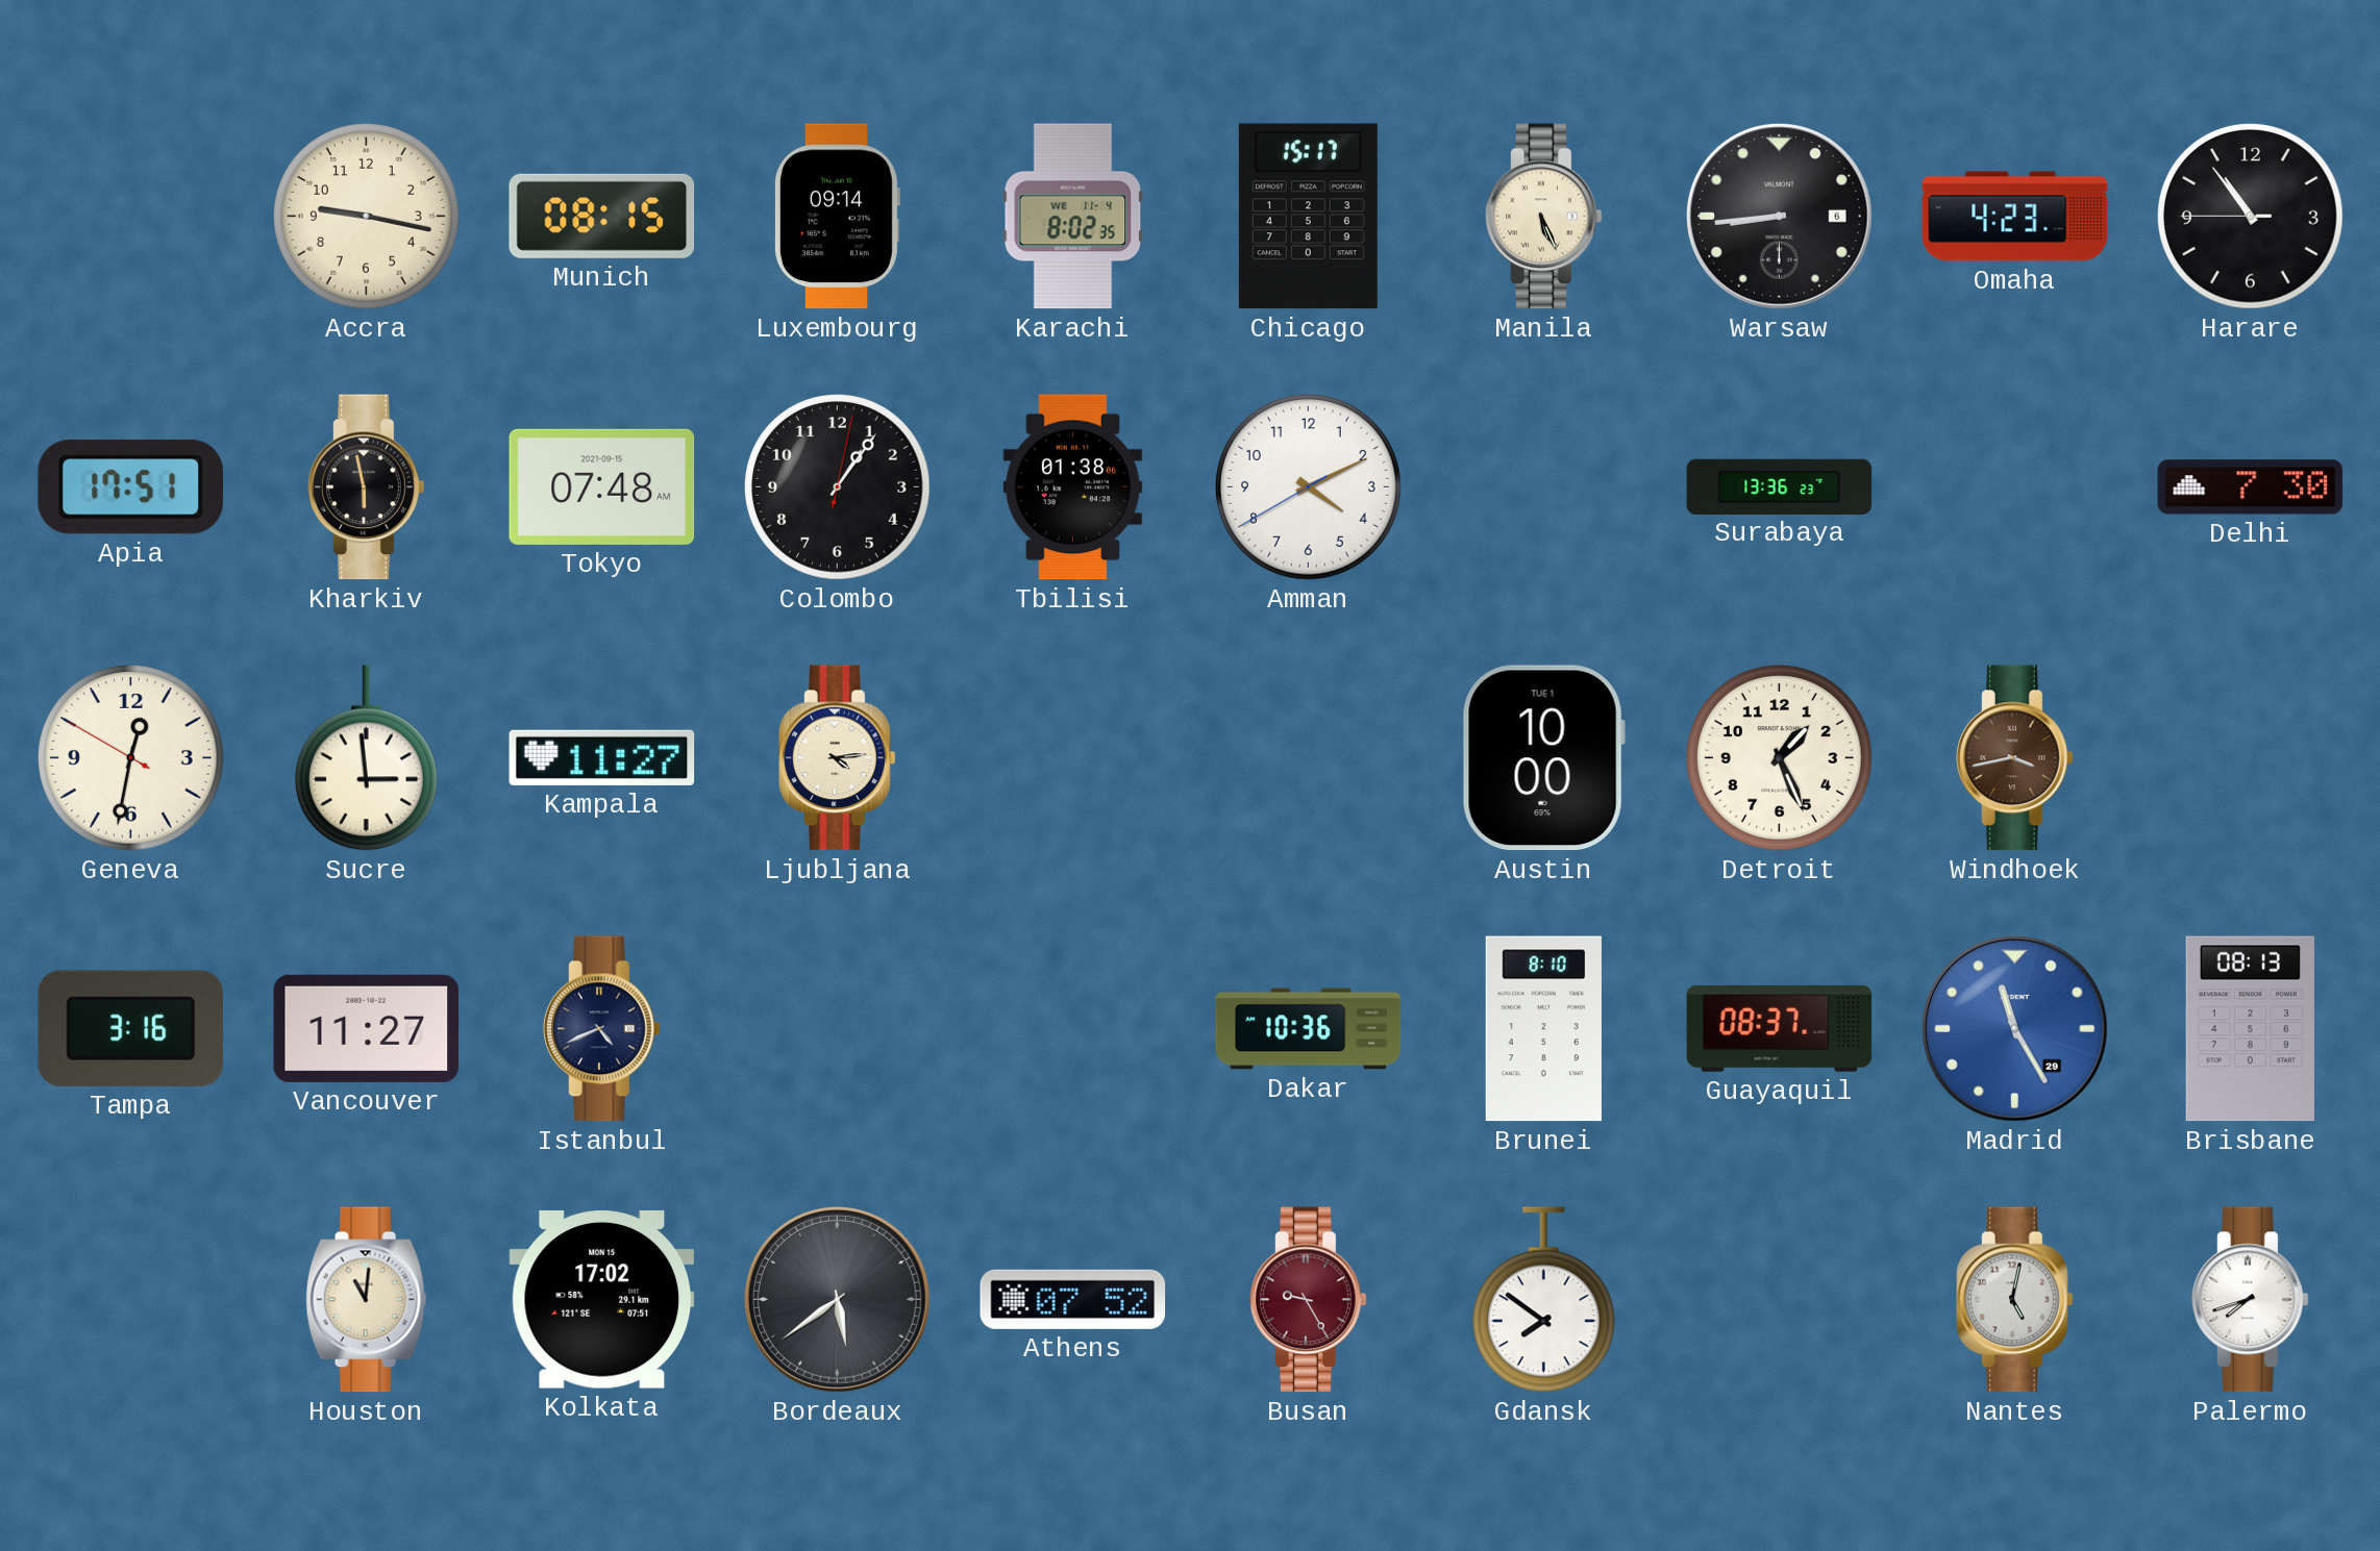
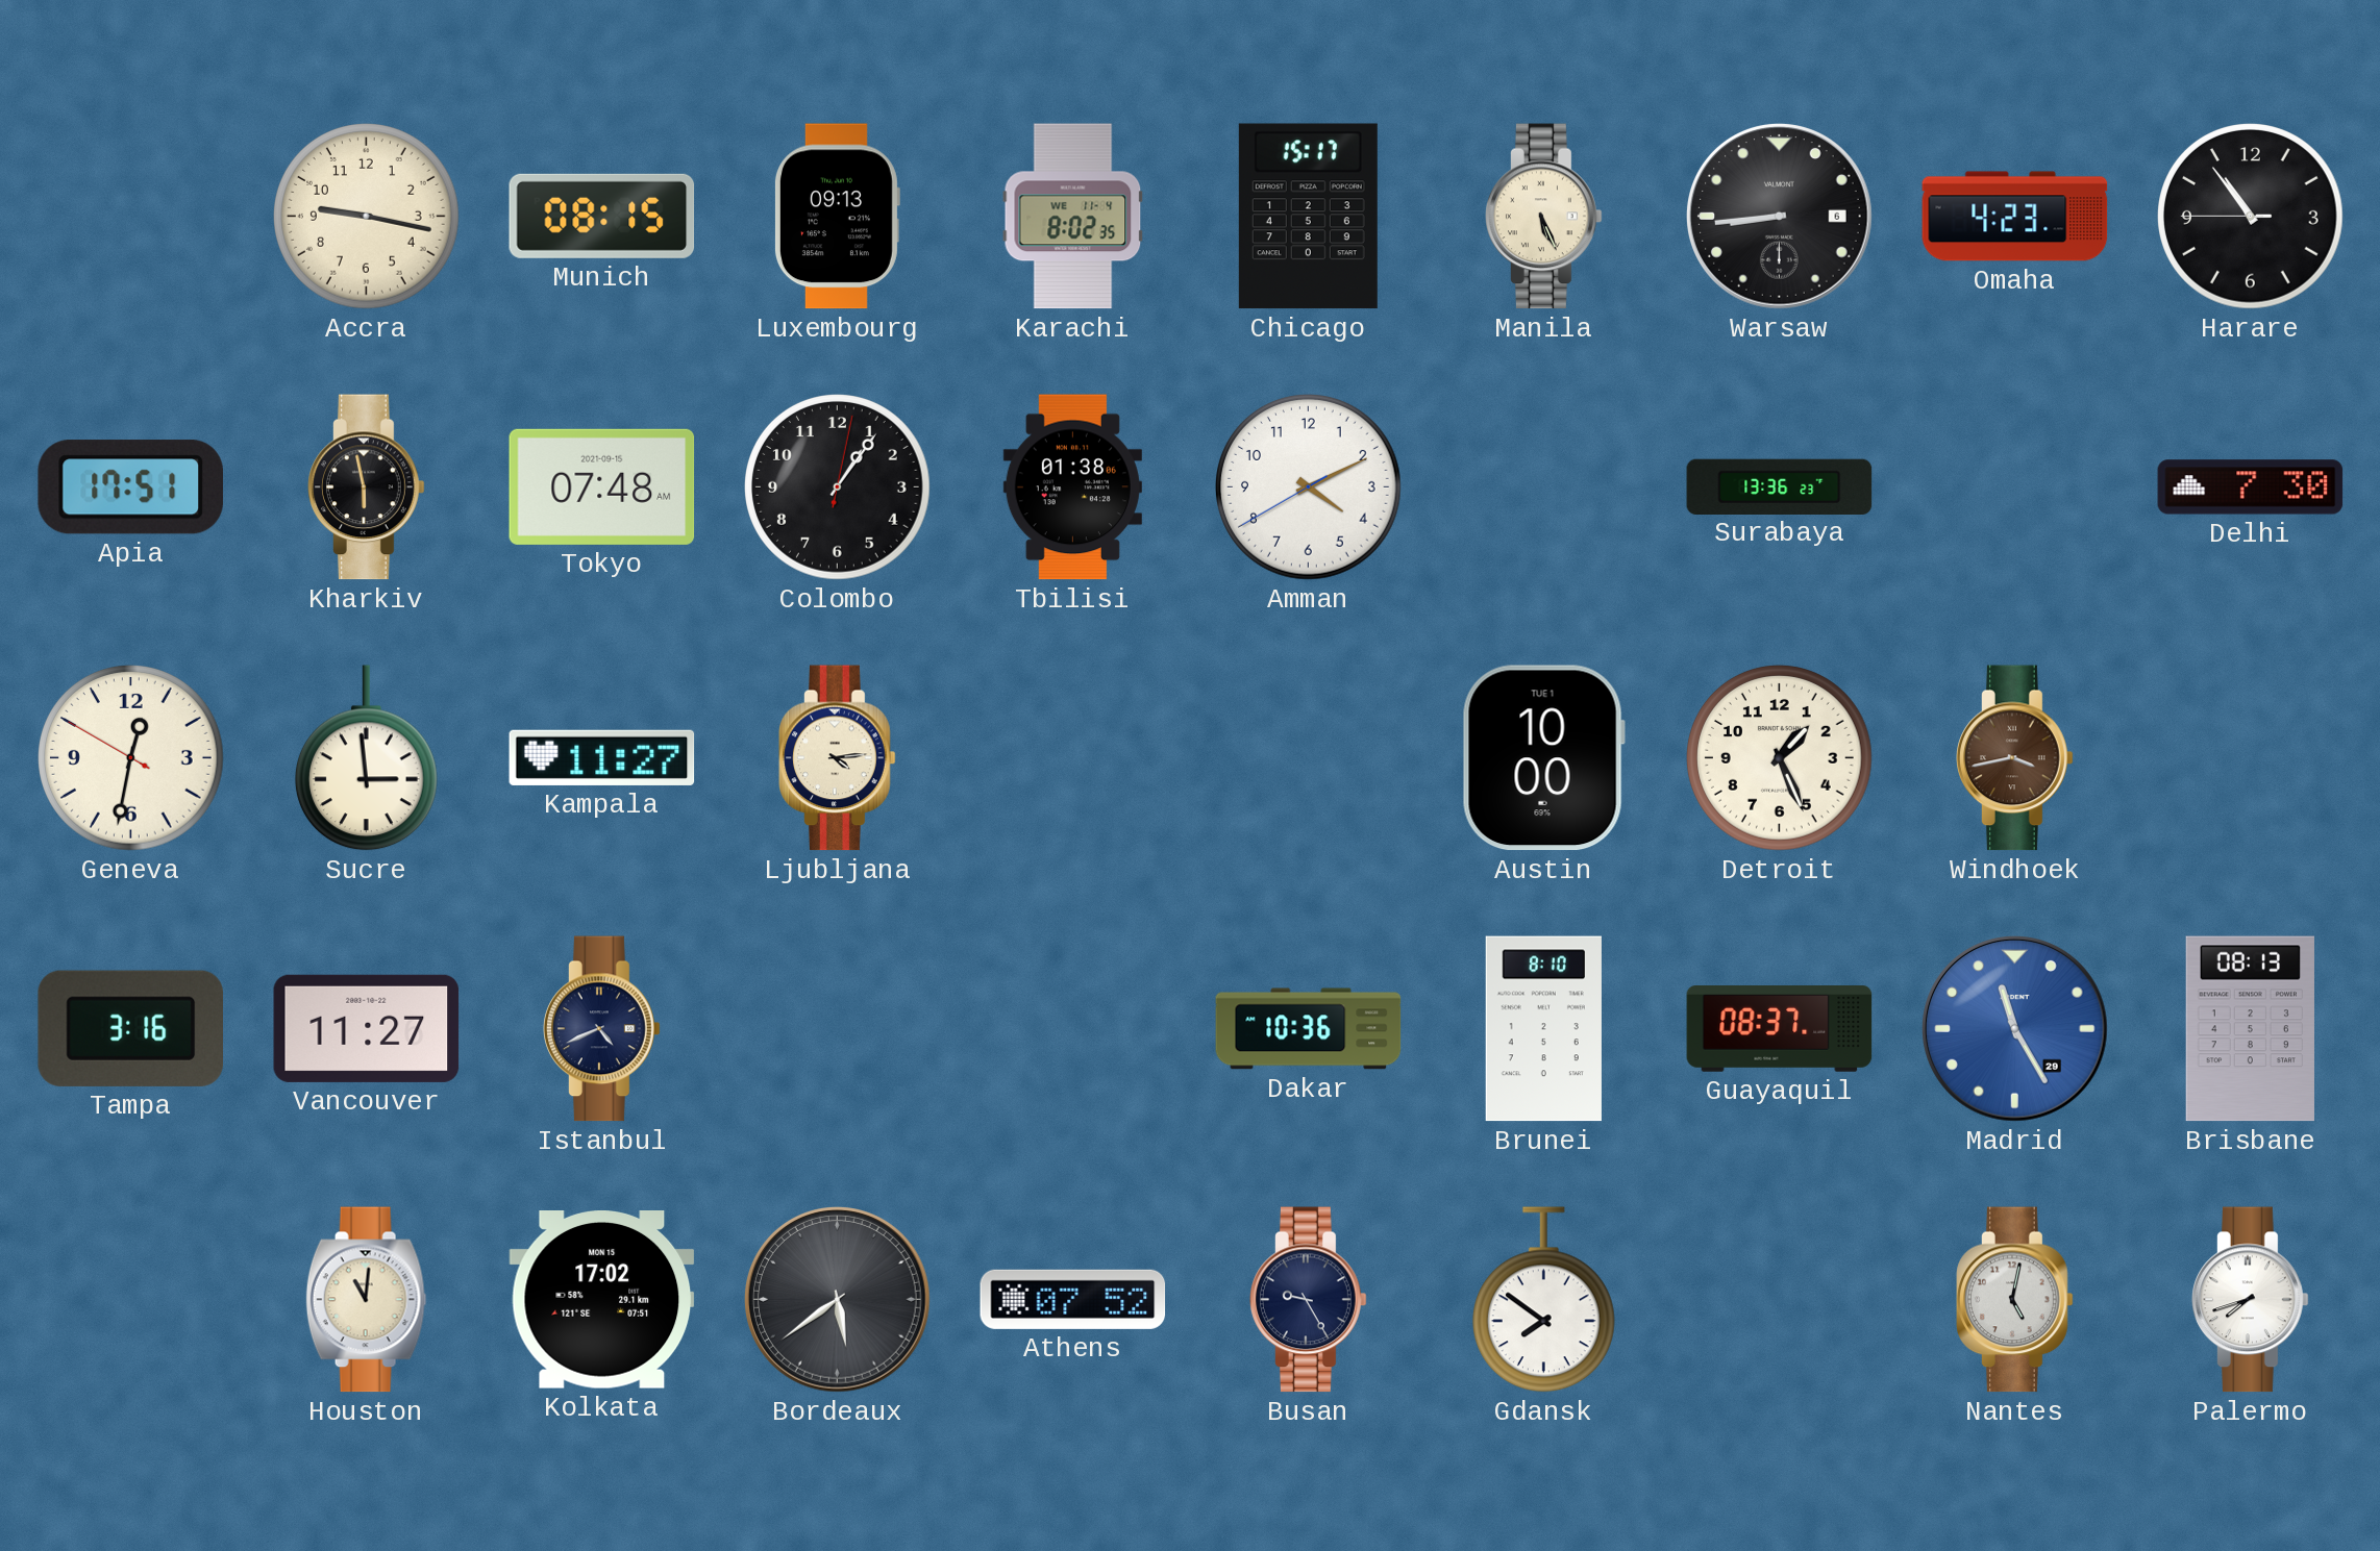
Luxembourg: 09:14 -> 09:13
Busan dial: burgundy -> navy
